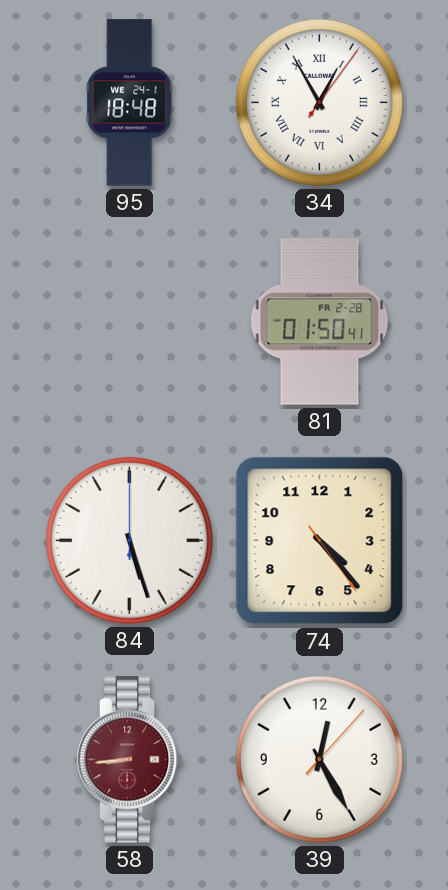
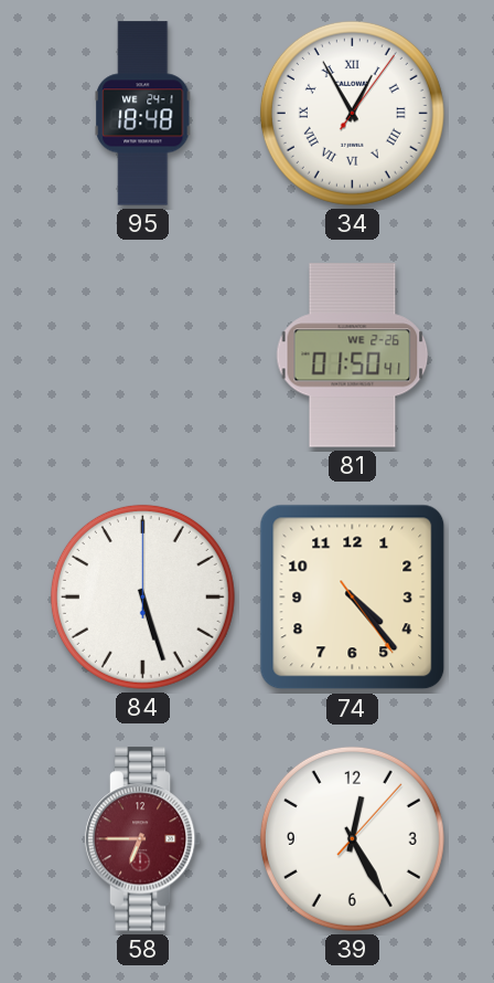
81 date: FR 2-28 -> WE 2-26
58: 8:44 -> 6:45
